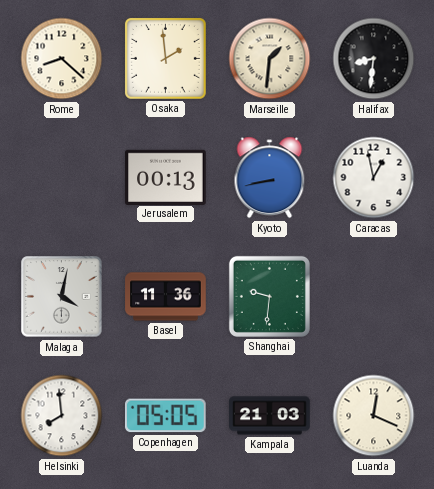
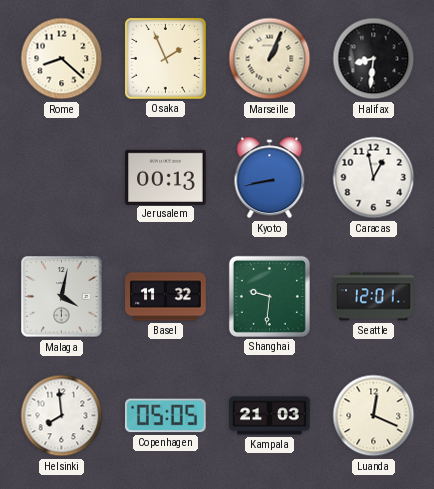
Osaka: 1:59 -> 1:56
Marseille: 1:31 -> 1:04
Basel: 11:36 -> 11:32
Seattle: none -> 12:01
